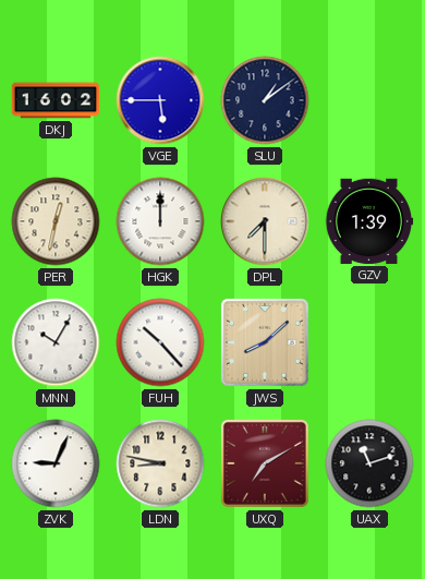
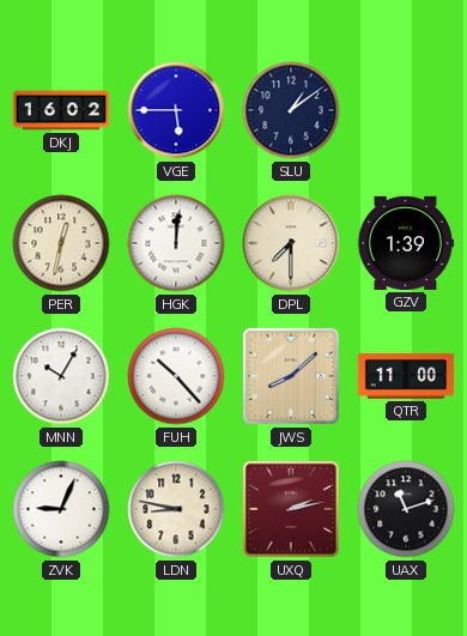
HGK: 12:00 -> 12:01
QTR: none -> 11:00
UXQ: 7:10 -> 2:13
